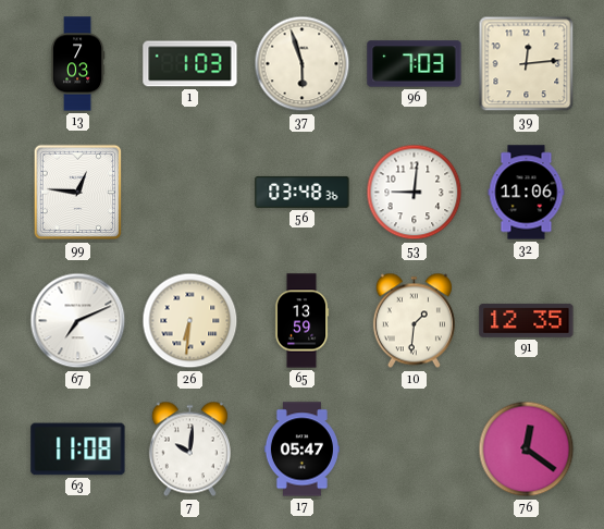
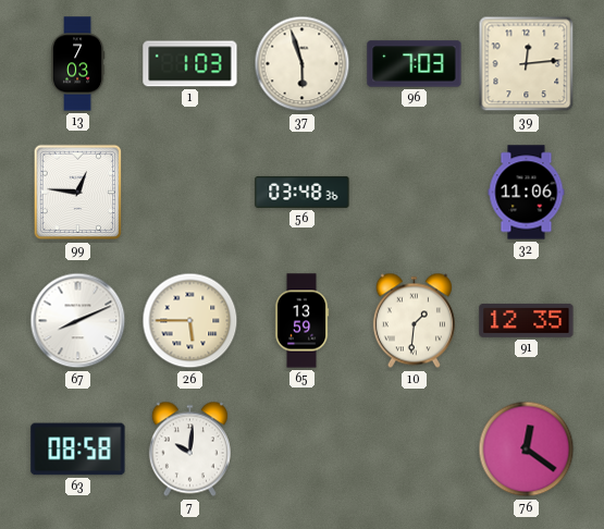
53: 9:01 -> none
67: 7:11 -> 8:11
26: 6:31 -> 5:45
63: 11:08 -> 08:58
17: 05:47 -> none
